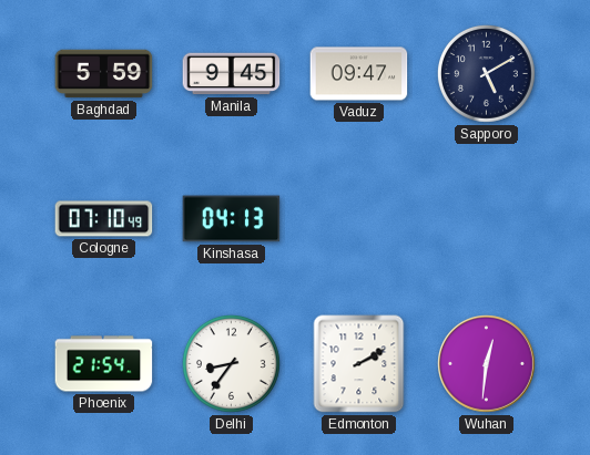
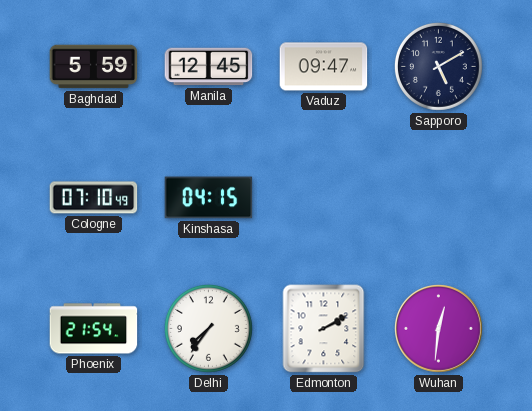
Manila: 9:45 -> 12:45
Kinshasa: 04:13 -> 04:15
Delhi: 8:36 -> 7:36
